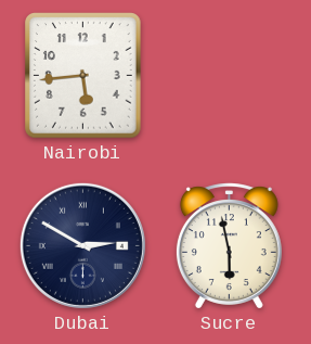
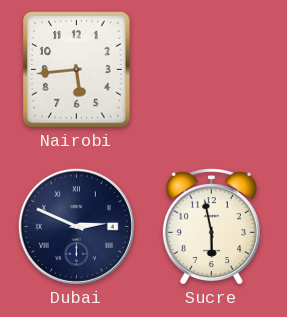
Dubai: 2:50 -> 2:49
